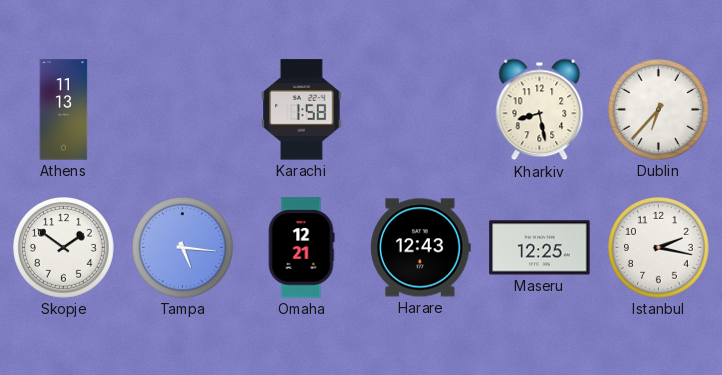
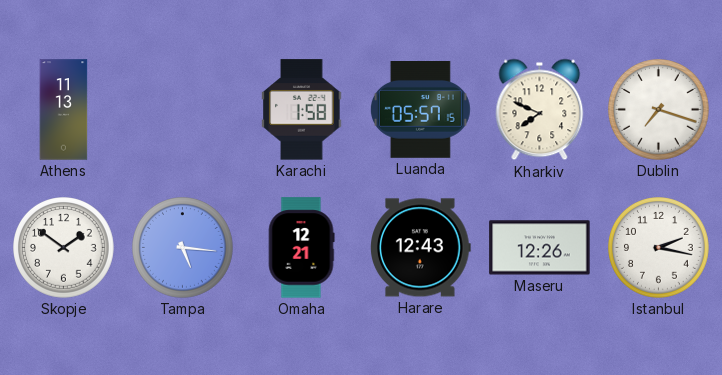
Luanda: none -> 05:57
Kharkiv: 8:28 -> 7:49
Dublin: 6:37 -> 7:18
Maseru: 12:25 -> 12:26
